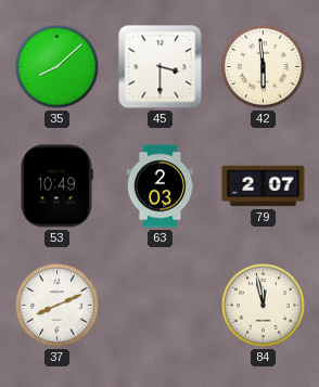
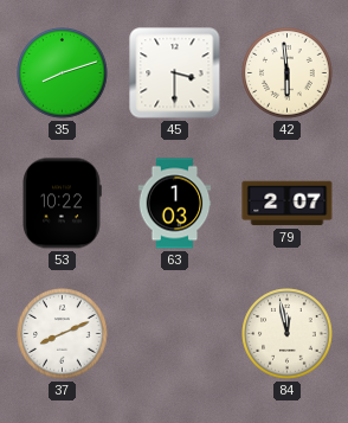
35: 8:08 -> 8:12
53: 10:49 -> 10:22
63: 2:03 -> 1:03
